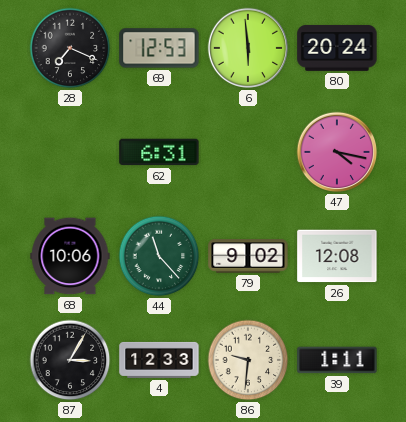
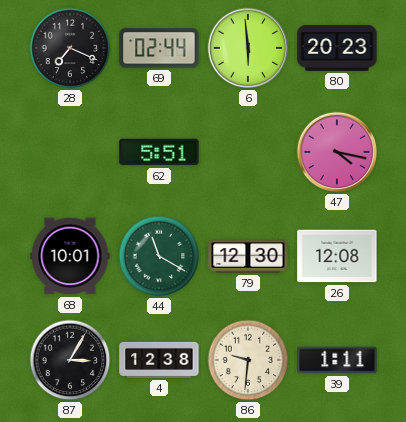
69: 12:53 -> 02:44
80: 20:24 -> 20:23
62: 6:31 -> 5:51
68: 10:06 -> 10:01
44: 11:23 -> 11:20
79: 9:02 -> 12:30
4: 12:33 -> 12:38
